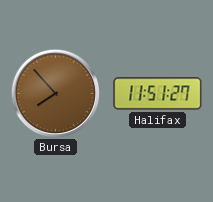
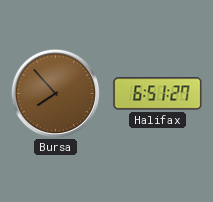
Halifax: 11:51 -> 6:51
